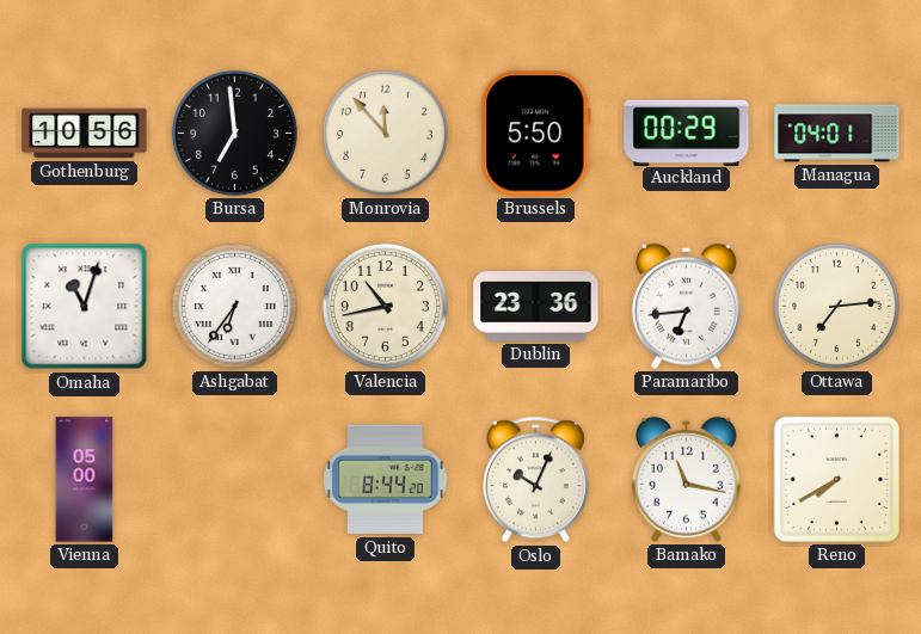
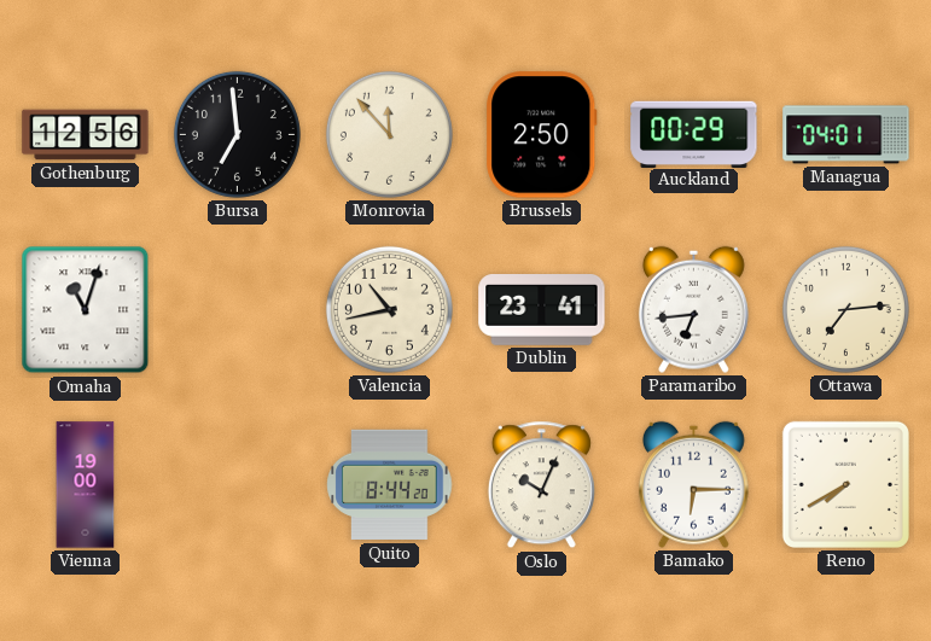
Gothenburg: 10:56 -> 12:56
Brussels: 5:50 -> 2:50
Ashgabat: 6:36 -> none
Dublin: 23:36 -> 23:41
Vienna: 05:00 -> 19:00
Bamako: 11:17 -> 6:15
